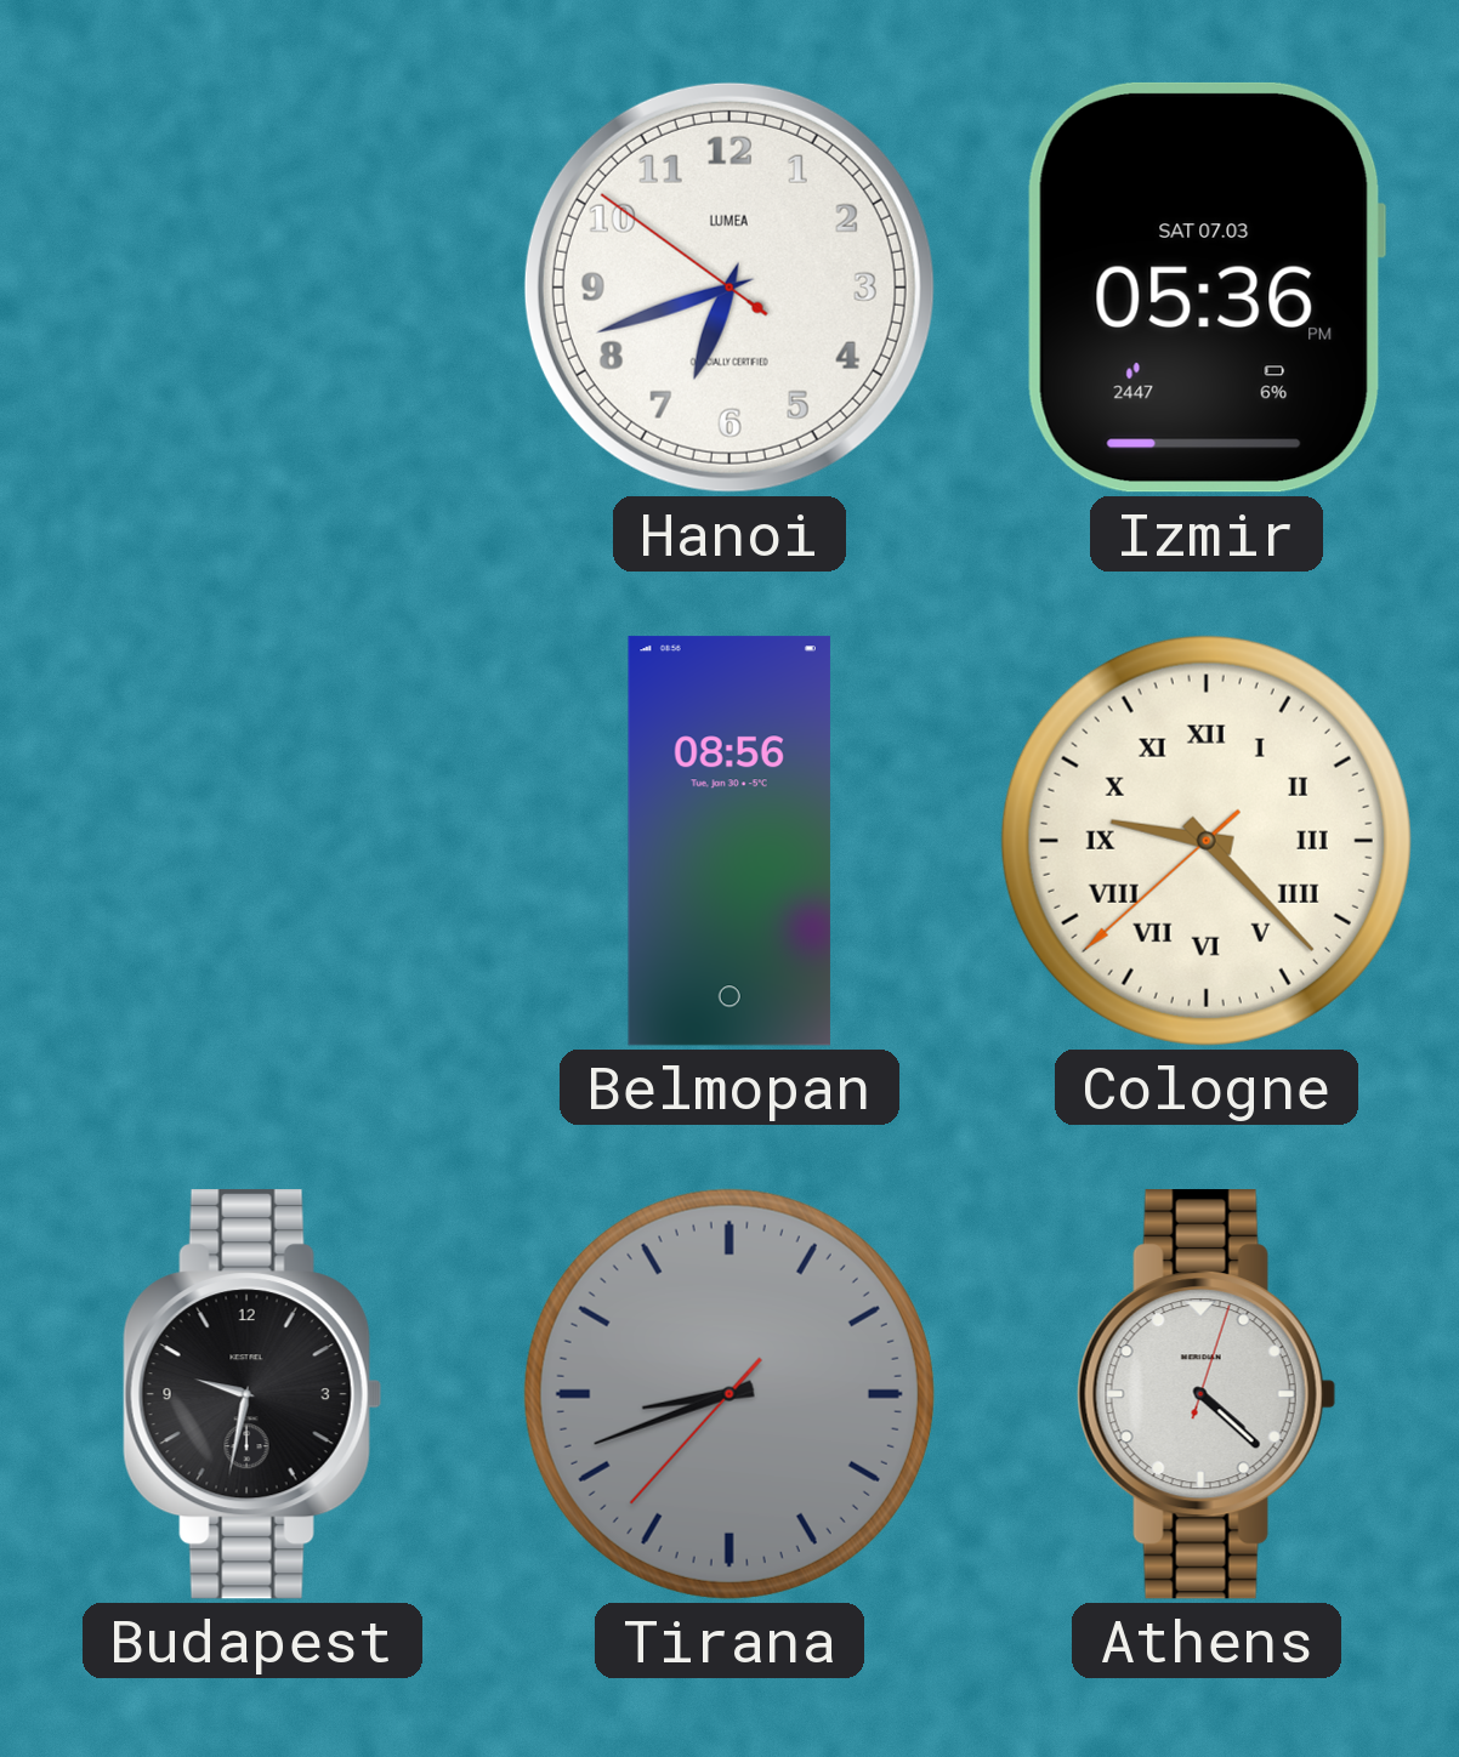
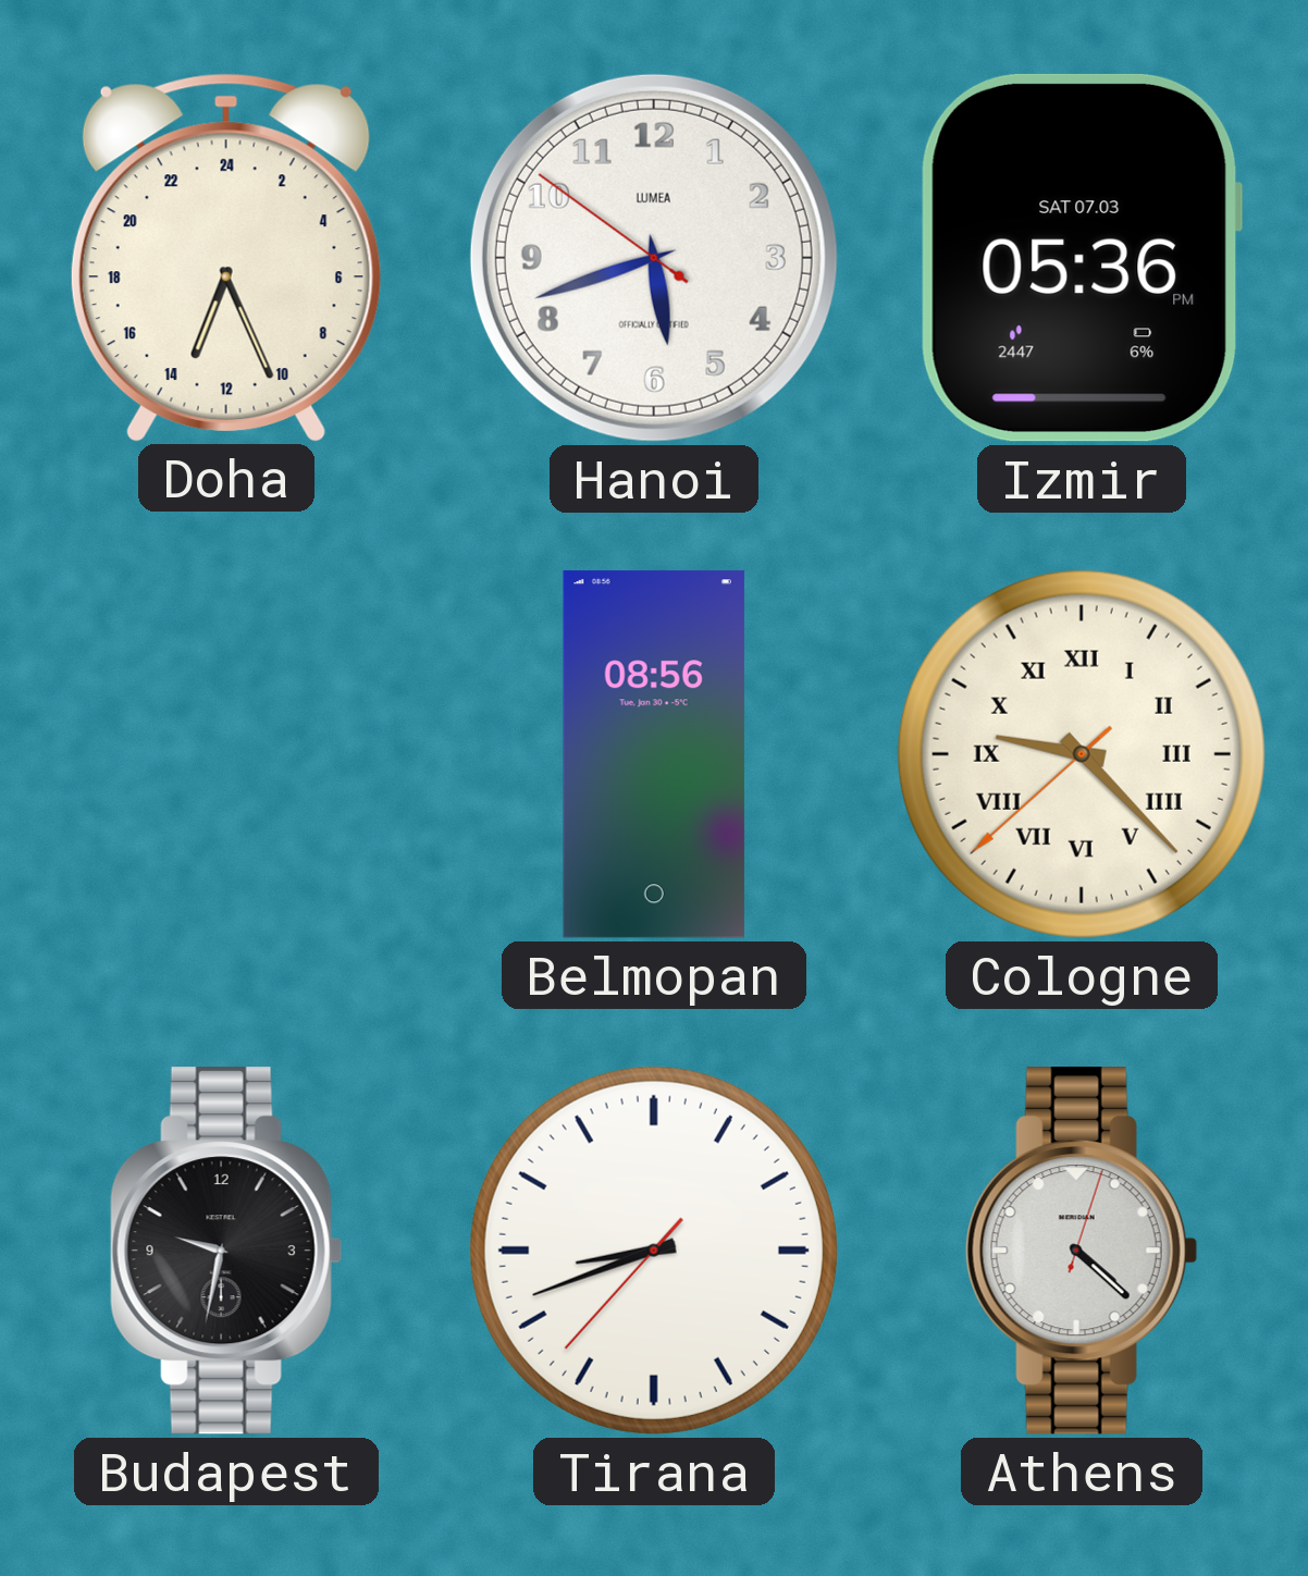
Doha: none -> 13:26
Hanoi: 6:41 -> 5:41
Tirana dial: grey -> white
